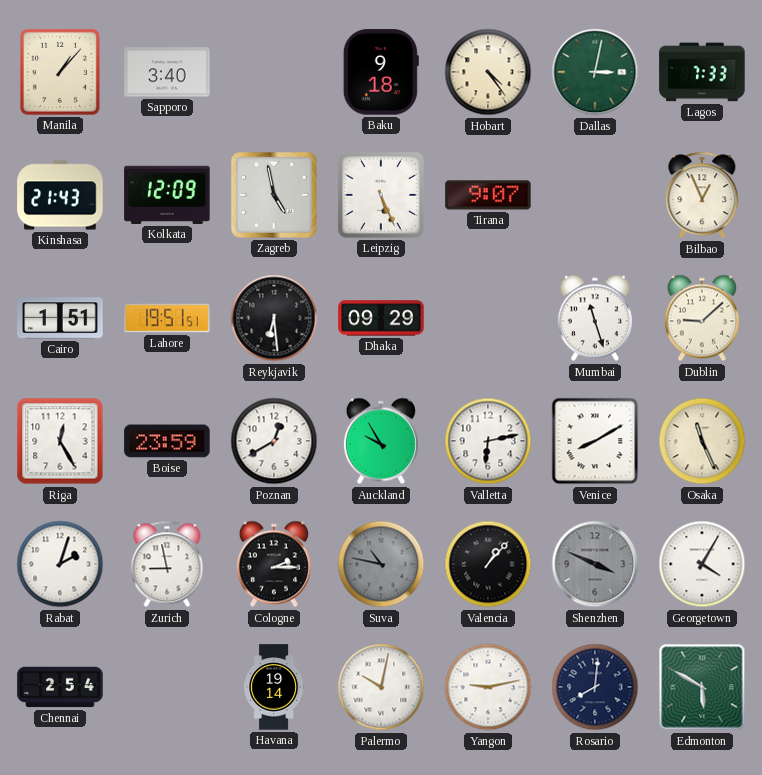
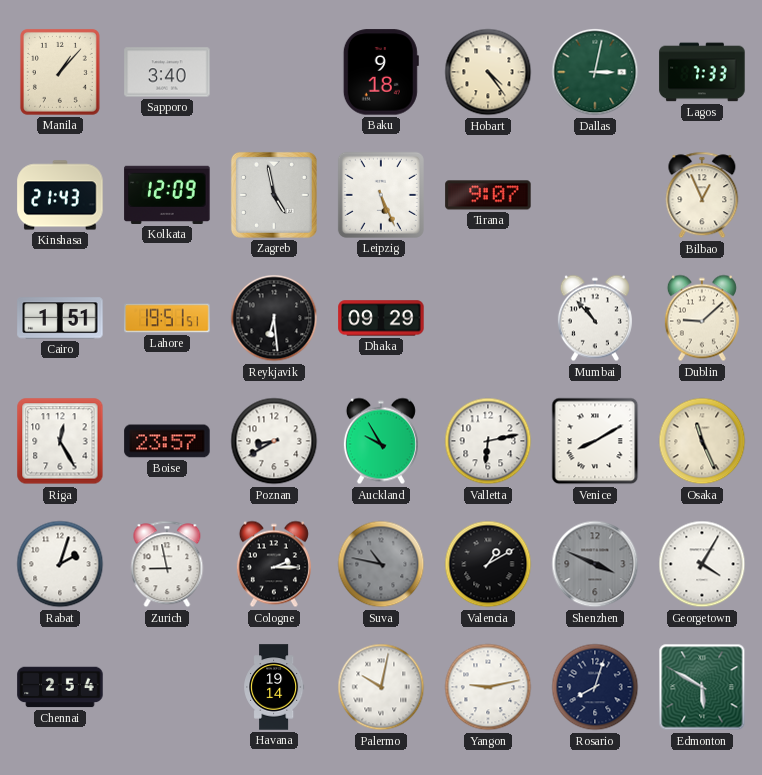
Mumbai: 11:27 -> 10:53
Boise: 23:59 -> 23:57
Poznan: 12:40 -> 8:40
Valencia: 1:07 -> 1:10
Rosario: 8:01 -> 8:03
